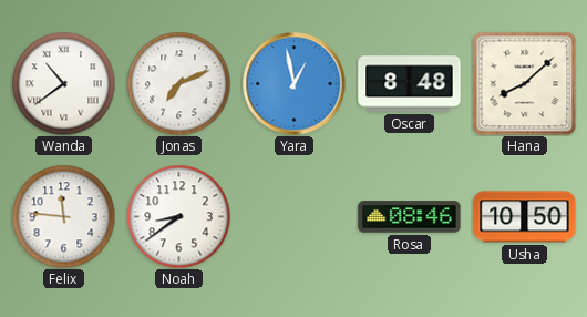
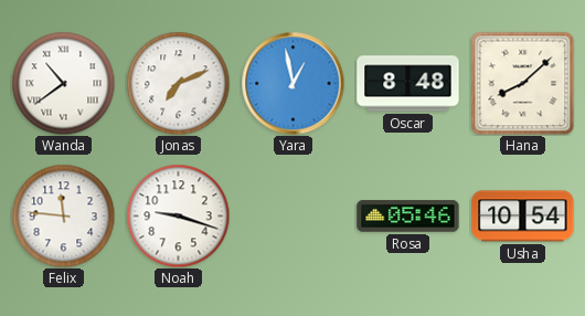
Noah: 8:39 -> 9:18
Rosa: 08:46 -> 05:46
Usha: 10:50 -> 10:54
